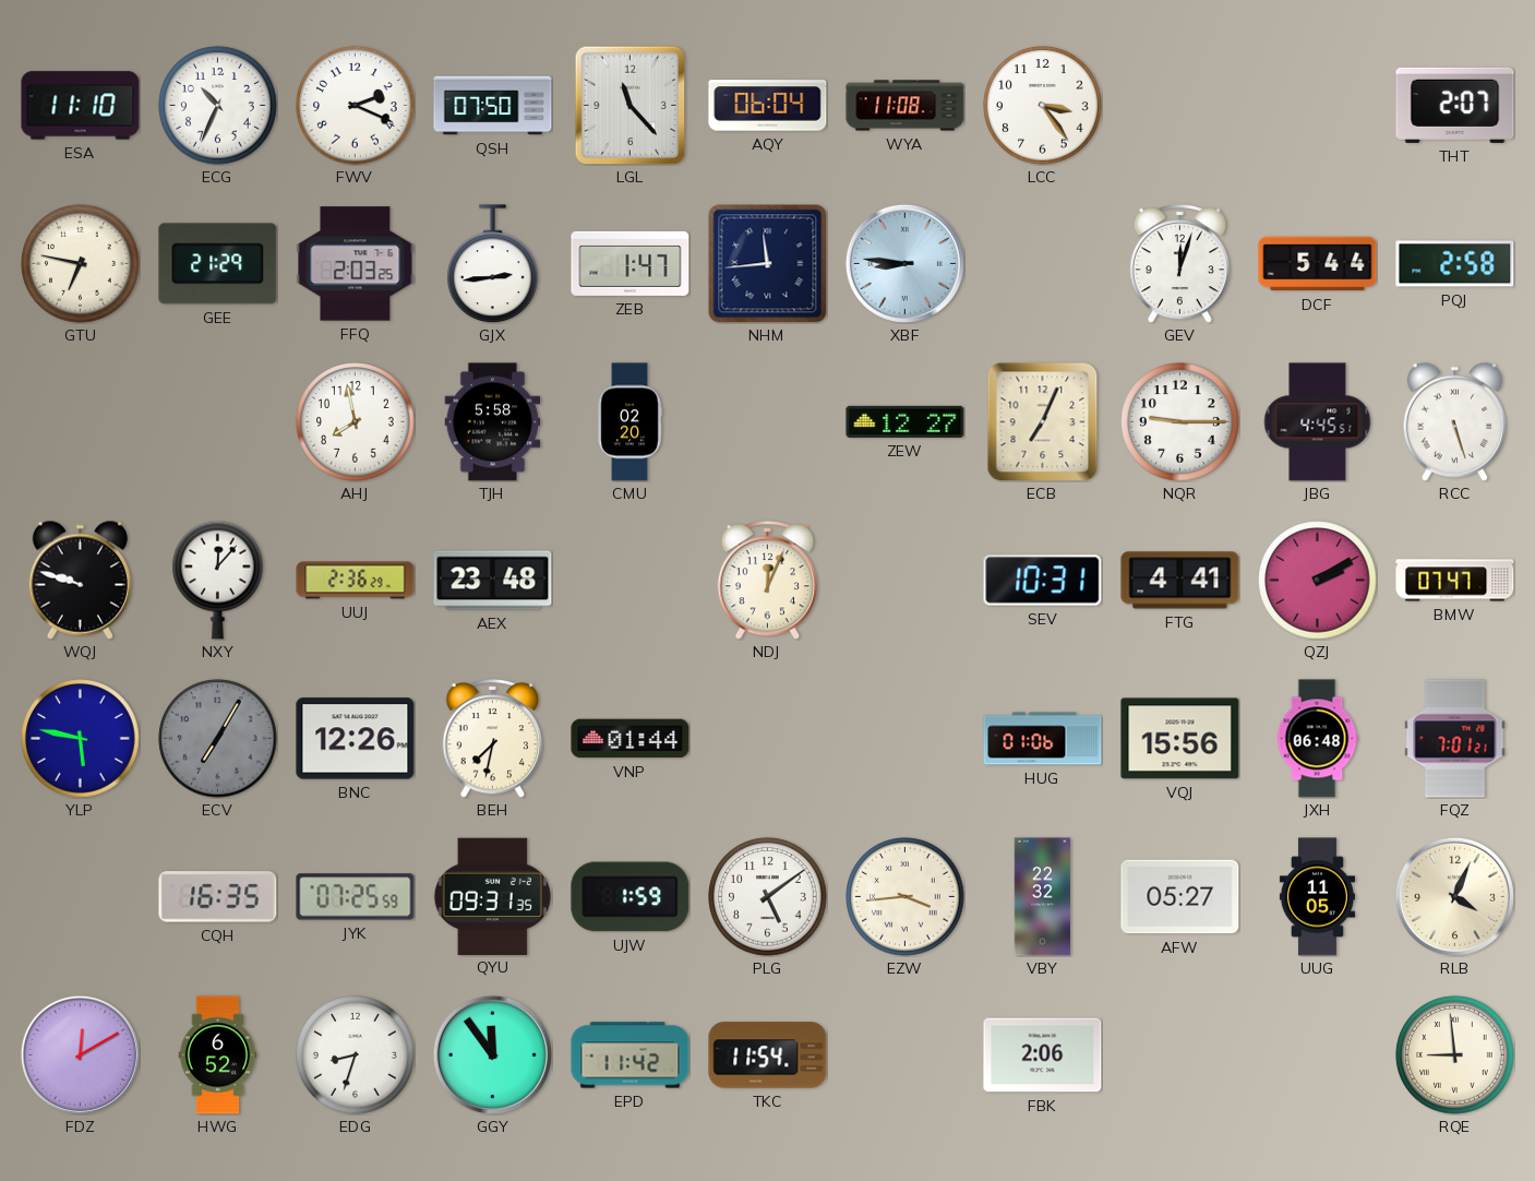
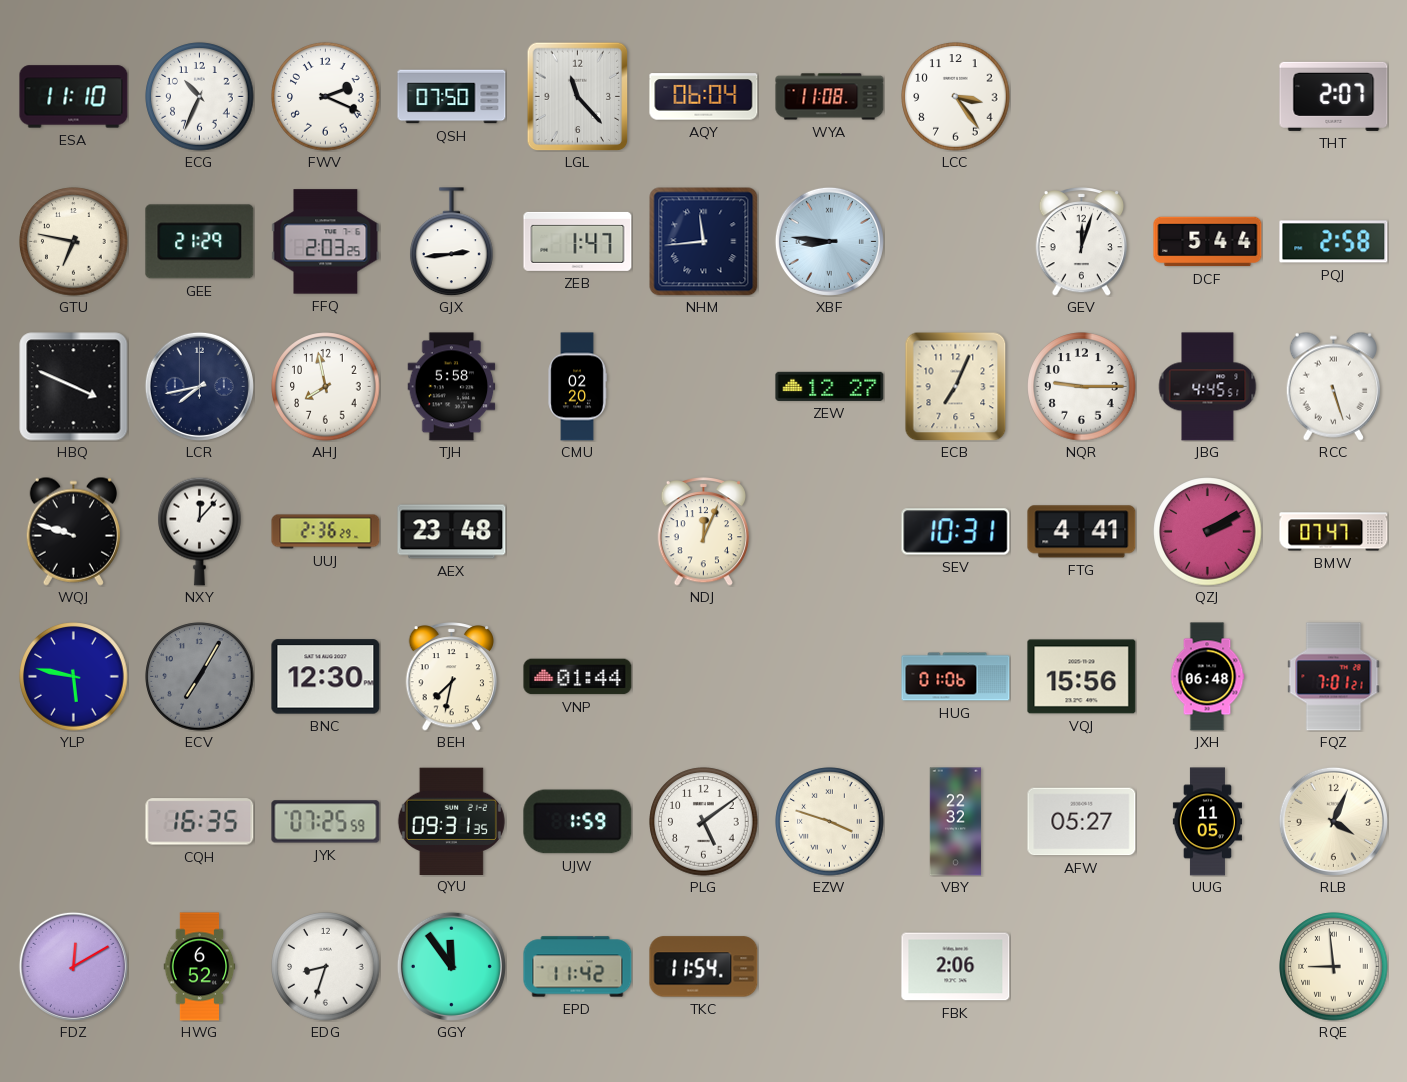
HBQ: none -> 3:49
LCR: none -> 7:43
BNC: 12:26 -> 12:30
EZW: 3:44 -> 3:48
